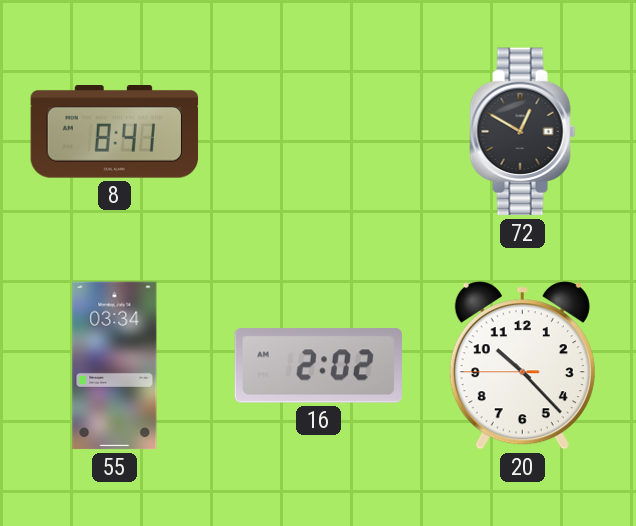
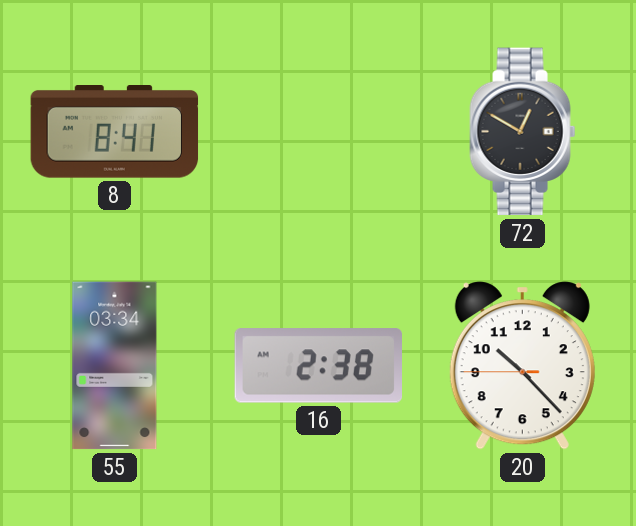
16: 2:02 -> 2:38
